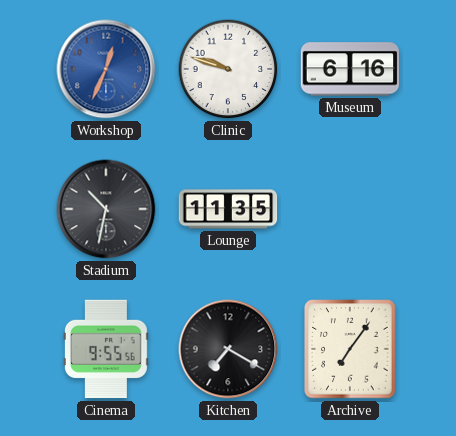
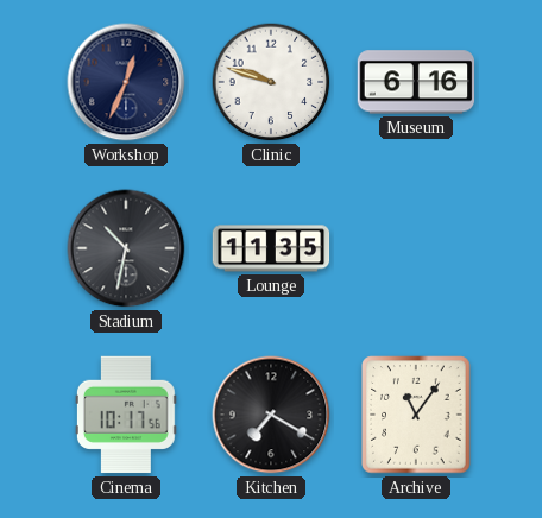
Workshop dial: blue -> navy
Cinema: 9:55 -> 10:17
Archive: 7:06 -> 11:06
